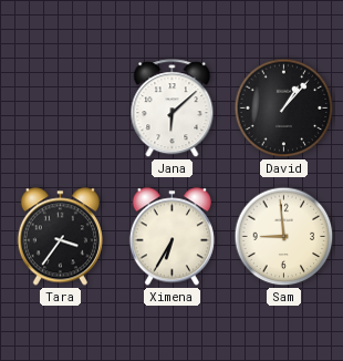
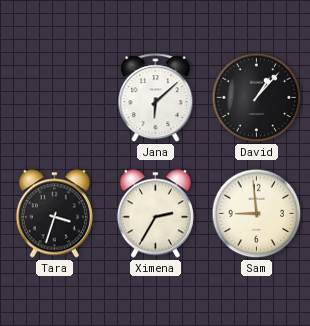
Tara: 3:36 -> 3:33
Ximena: 6:35 -> 2:35
